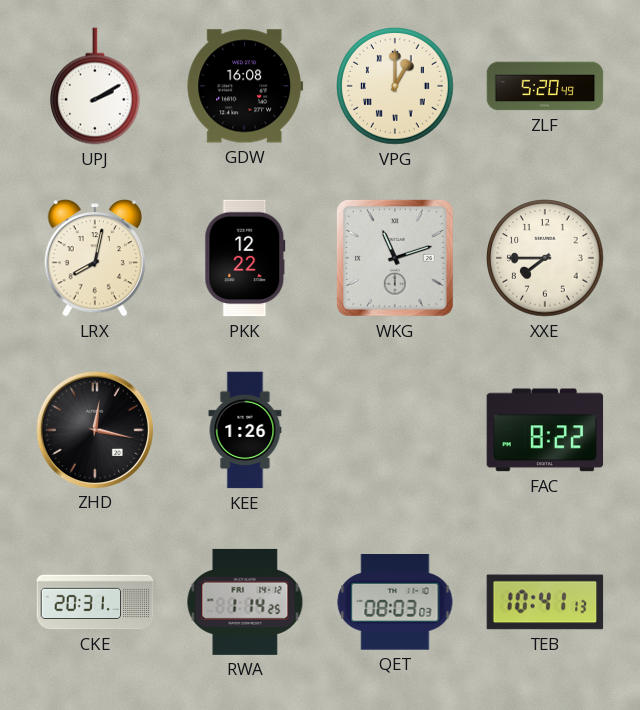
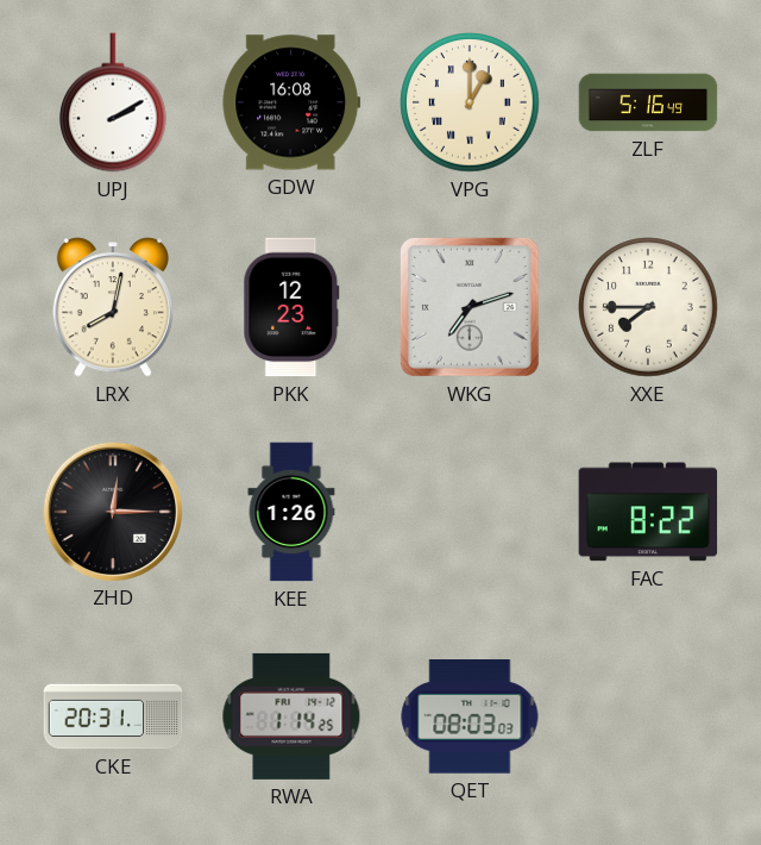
ZLF: 5:20 -> 5:16
PKK: 12:22 -> 12:23
WKG: 11:12 -> 7:12
ZHD: 12:17 -> 12:15
TEB: 10:41 -> none
